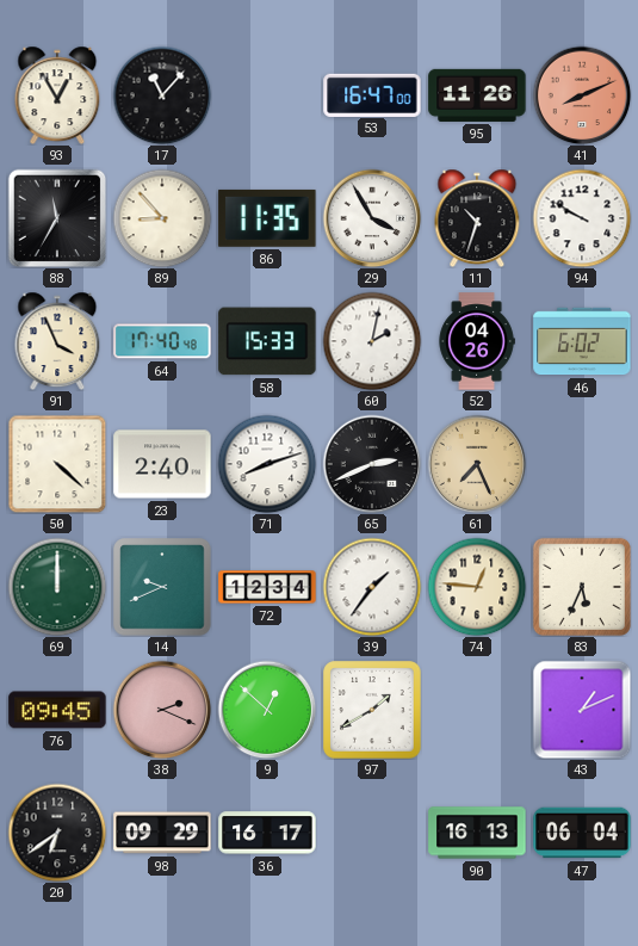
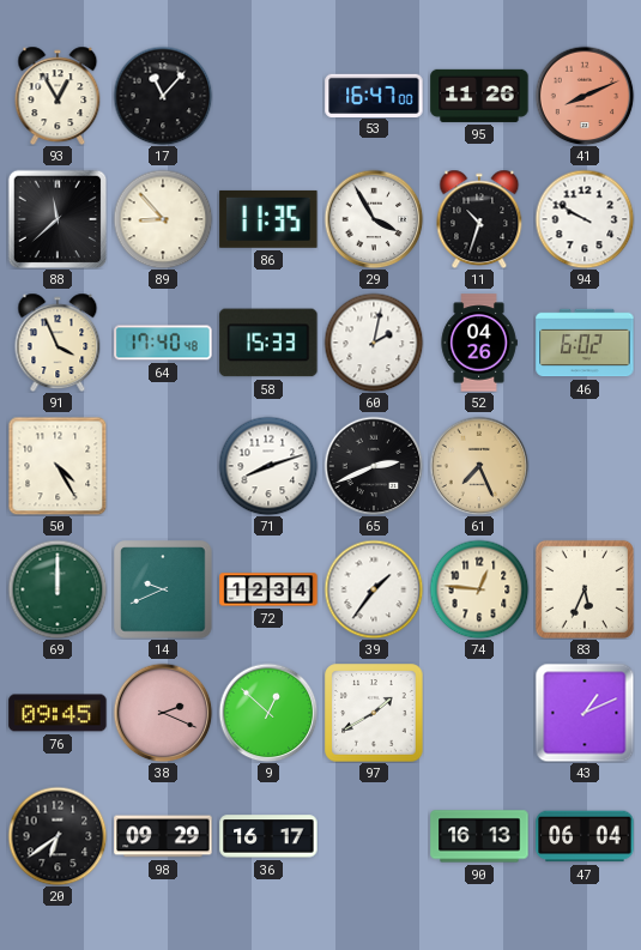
88: 11:35 -> 11:38
50: 4:22 -> 4:25
23: 2:40 -> none
